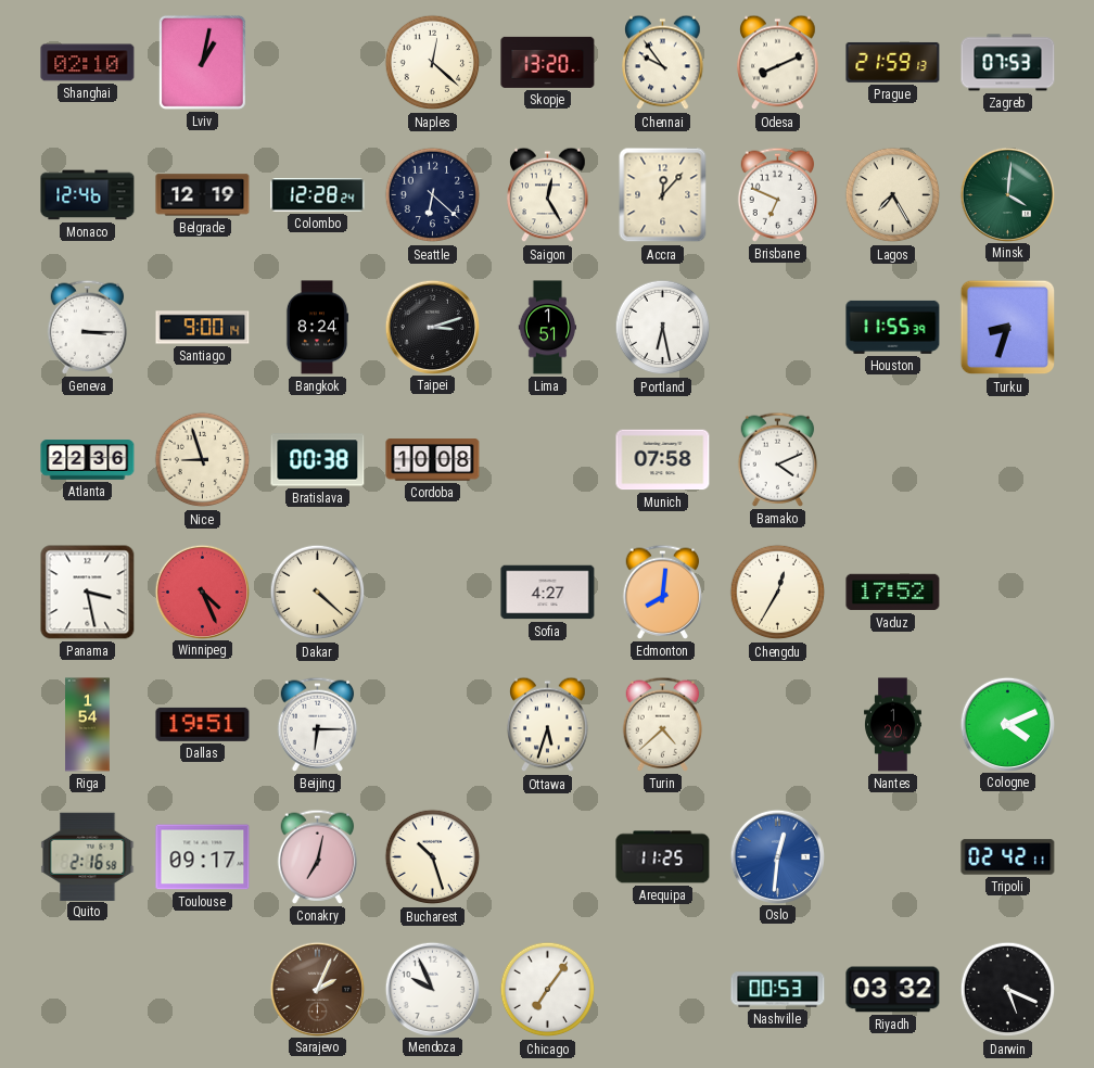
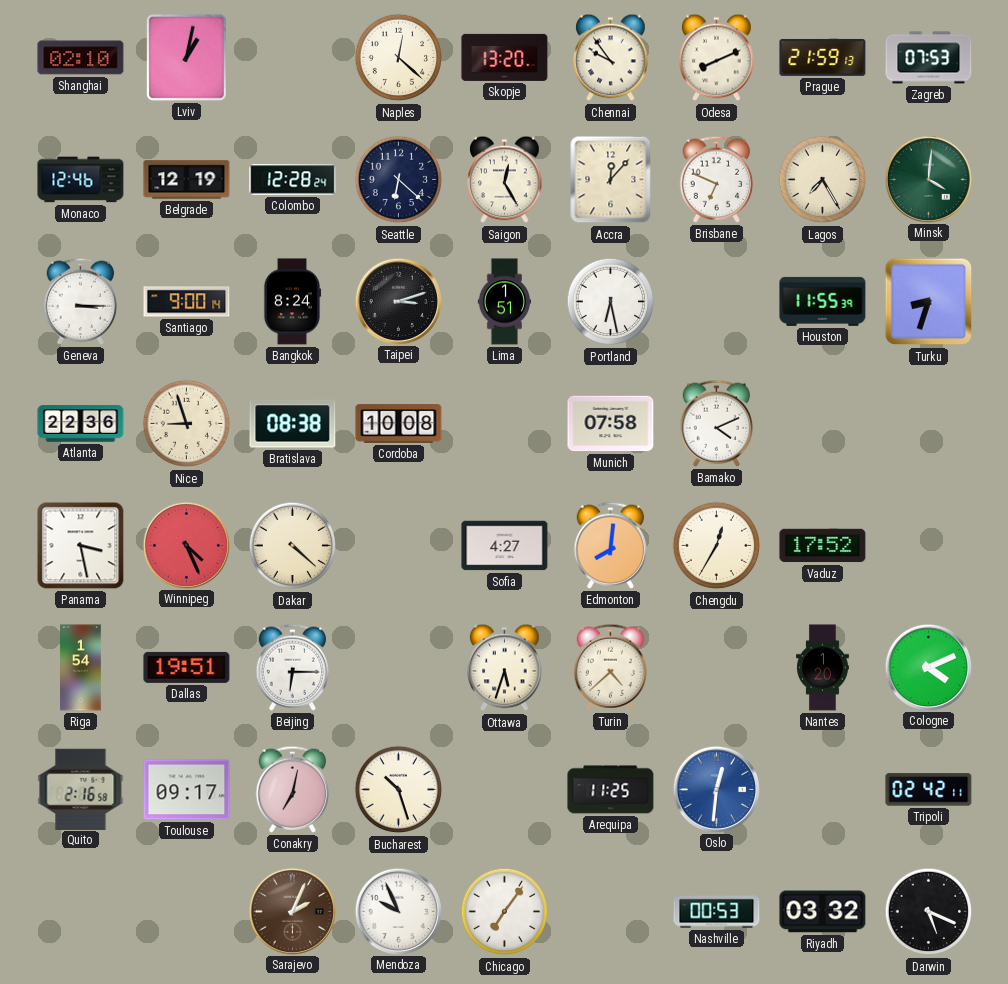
Bratislava: 00:38 -> 08:38
